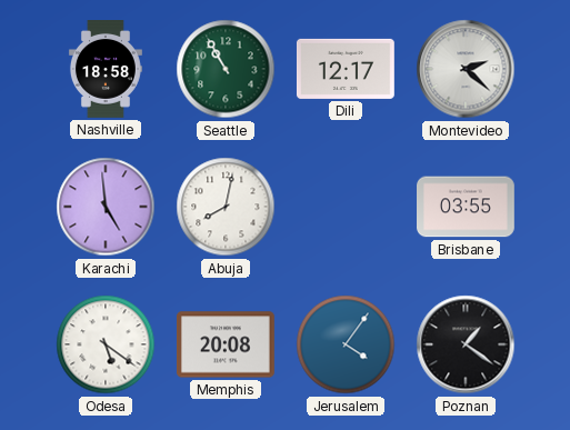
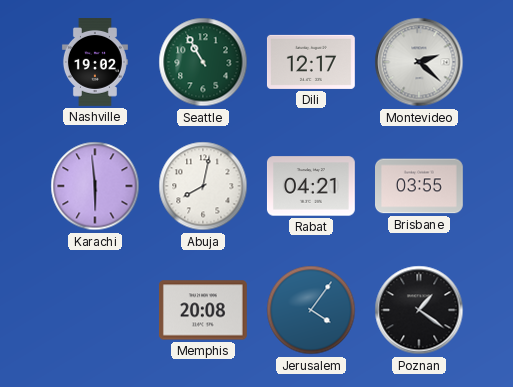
Nashville: 18:58 -> 19:02
Karachi: 4:59 -> 5:59
Rabat: none -> 04:21
Odesa: 5:21 -> none
